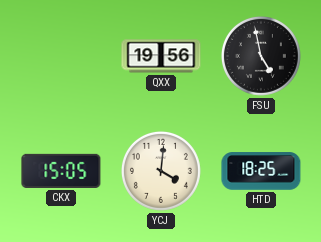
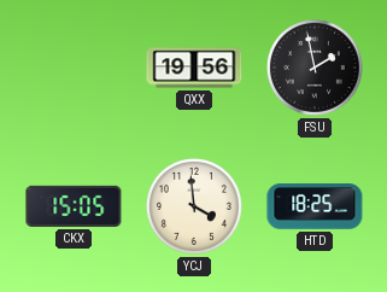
FSU: 4:58 -> 1:58
YCJ: 4:01 -> 3:59
